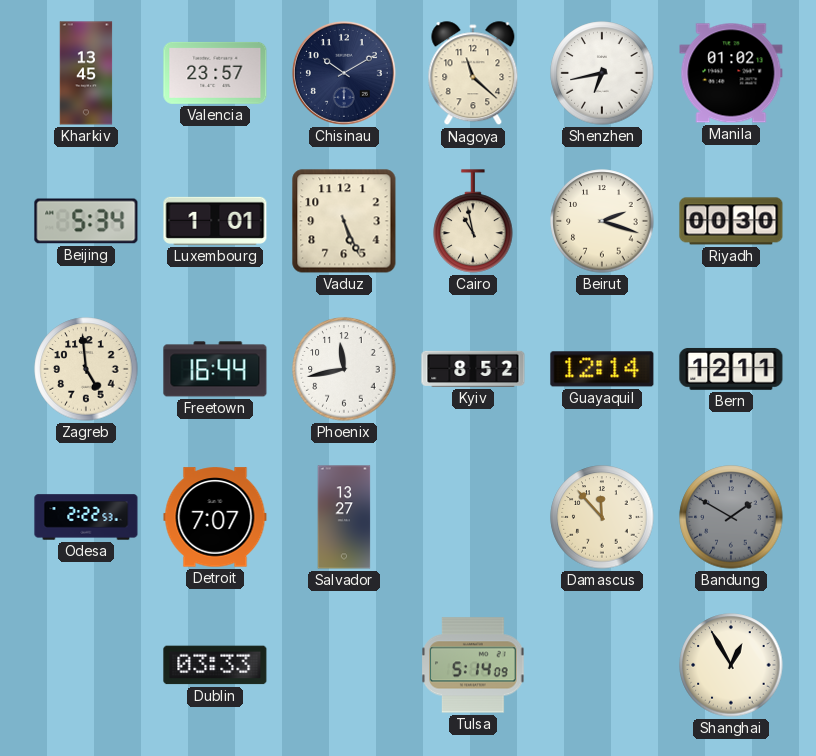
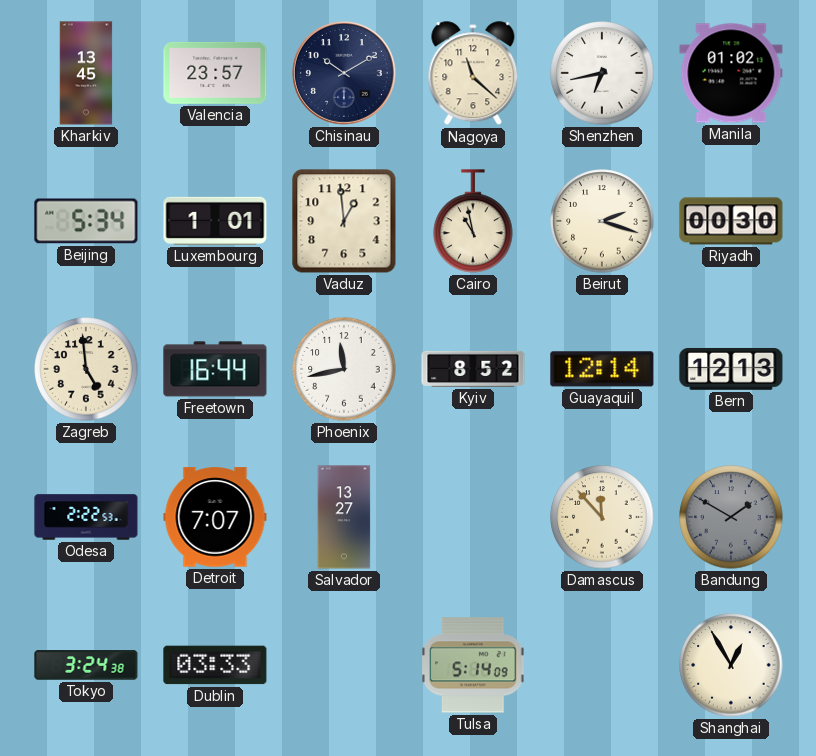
Vaduz: 5:26 -> 12:59
Bern: 12:11 -> 12:13
Tokyo: none -> 3:24
